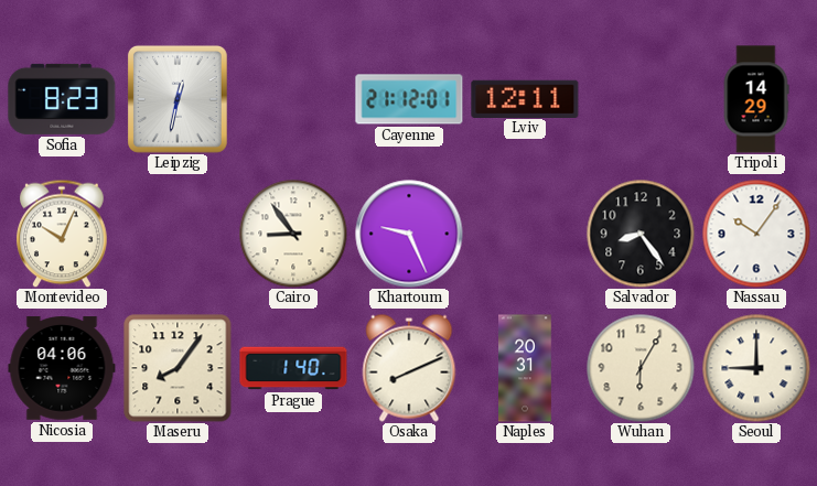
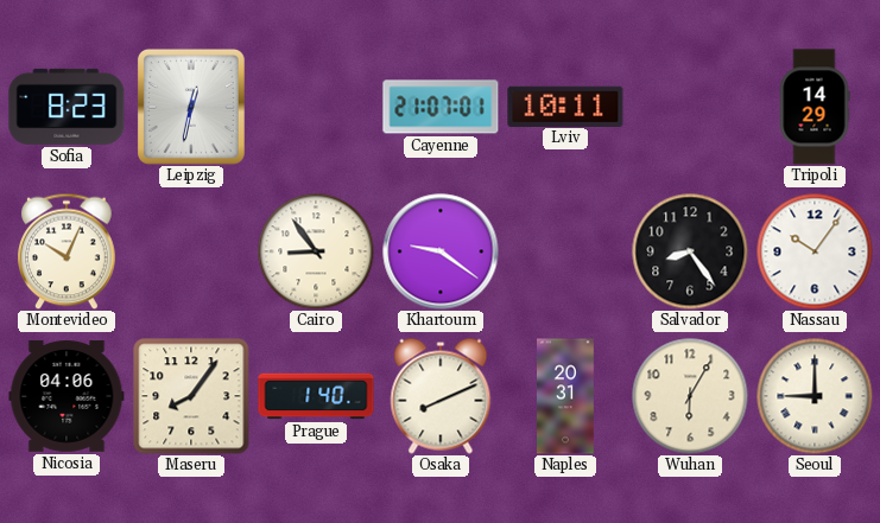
Cayenne: 21:12 -> 21:07
Lviv: 12:11 -> 10:11
Khartoum: 9:26 -> 9:21
